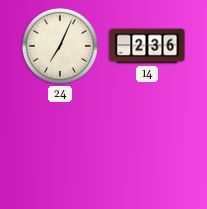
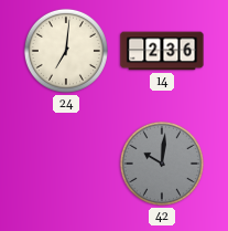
24: 7:04 -> 7:01
42: none -> 10:01
